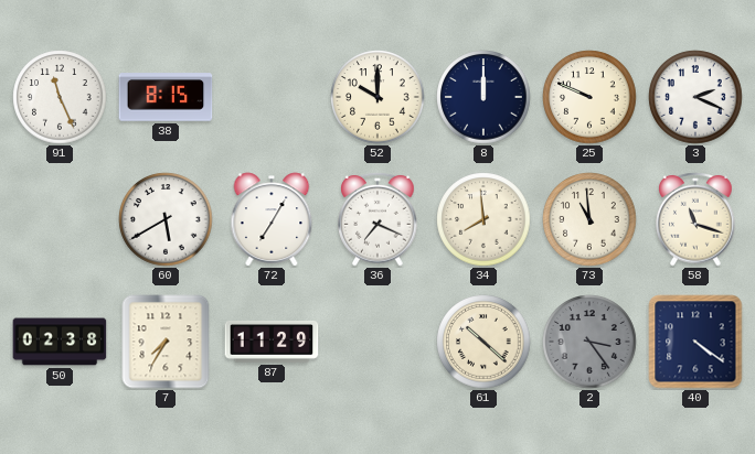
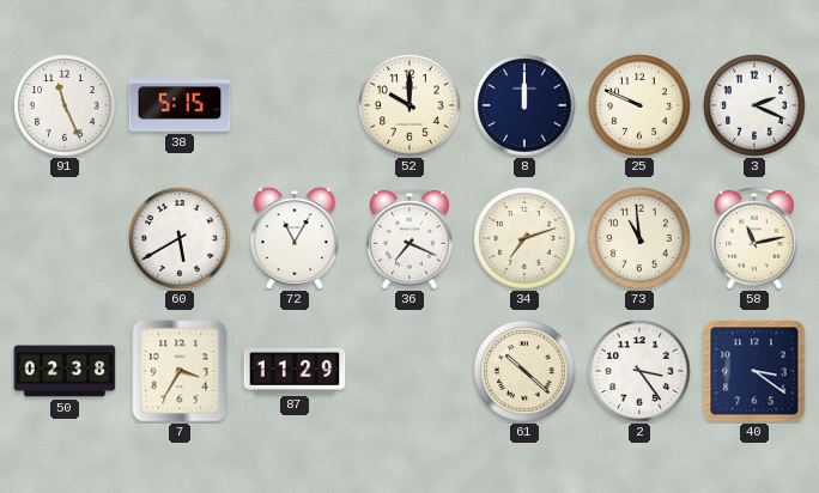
38: 8:15 -> 5:15
72: 7:05 -> 11:05
34: 7:59 -> 7:12
58: 11:18 -> 11:13
7: 7:35 -> 3:35
2 dial: grey -> white
40: 4:21 -> 3:21
